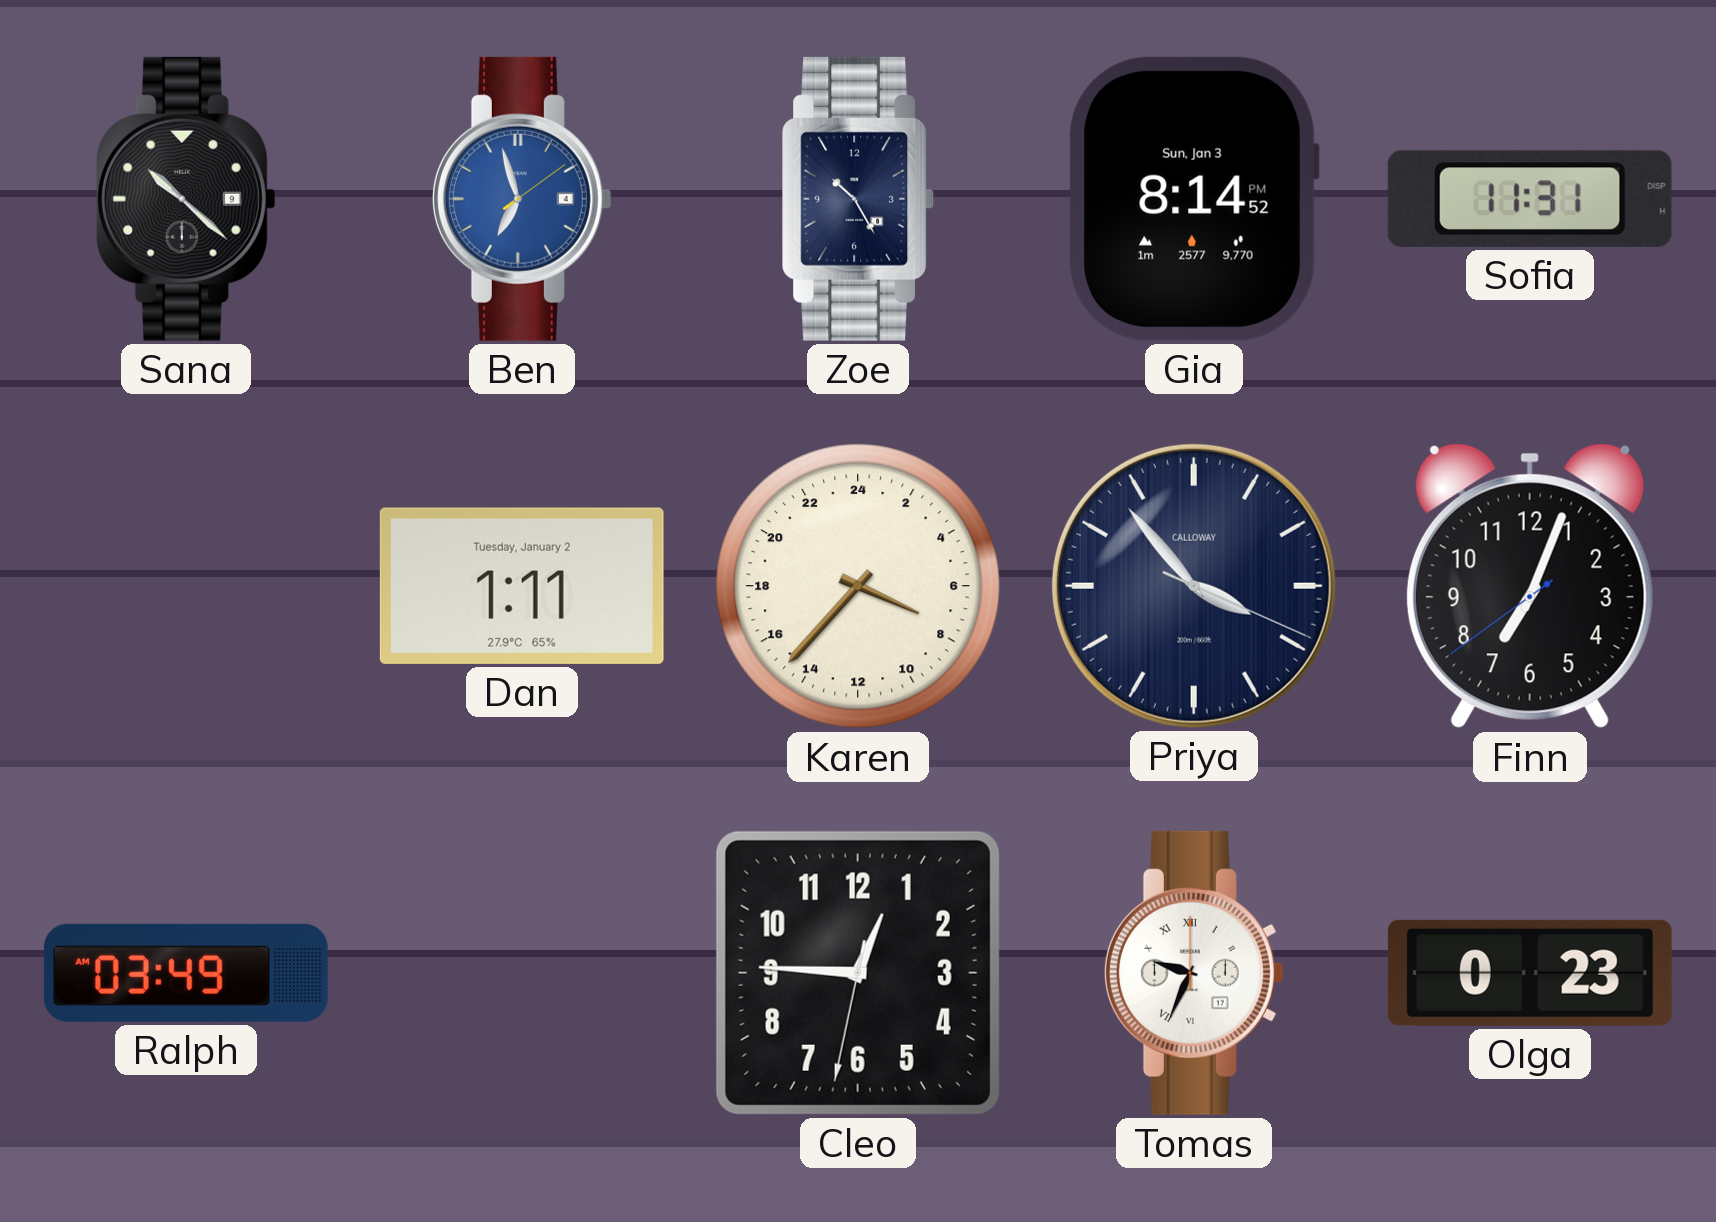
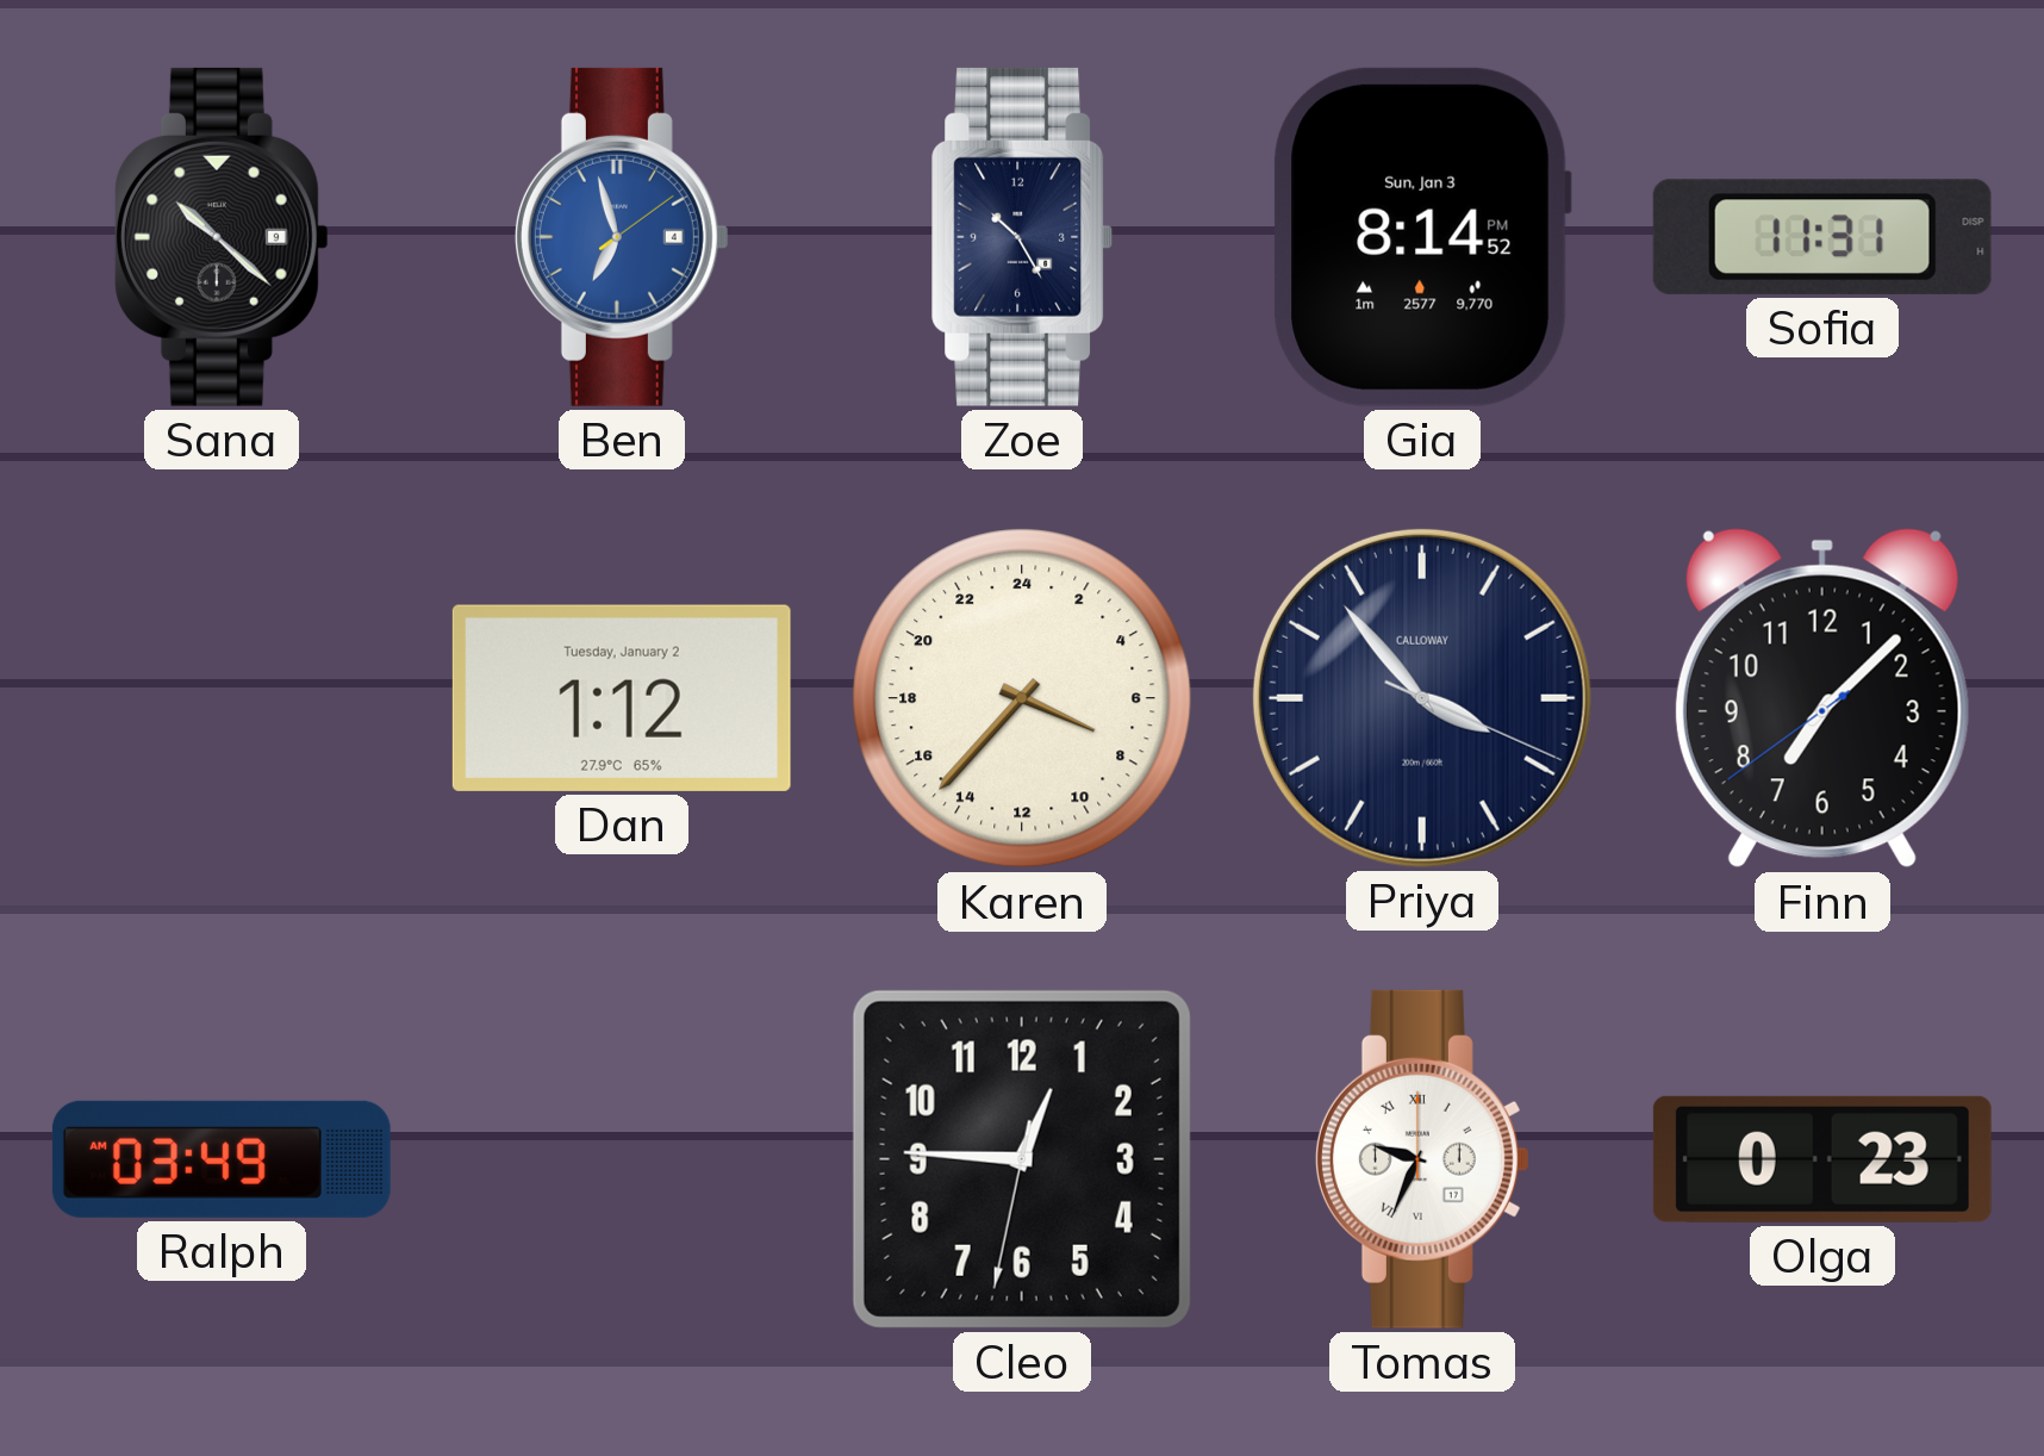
Dan: 1:11 -> 1:12
Finn: 7:03 -> 7:07
